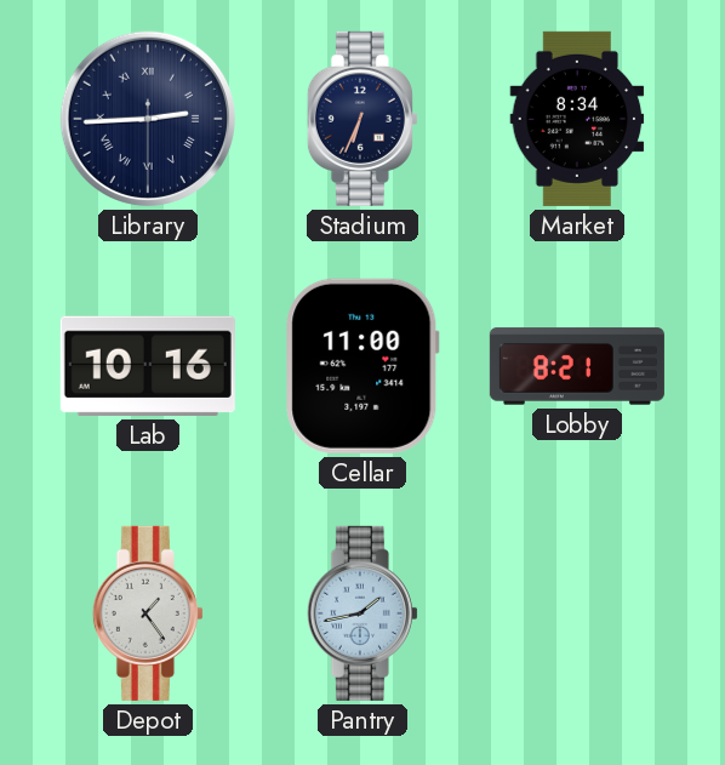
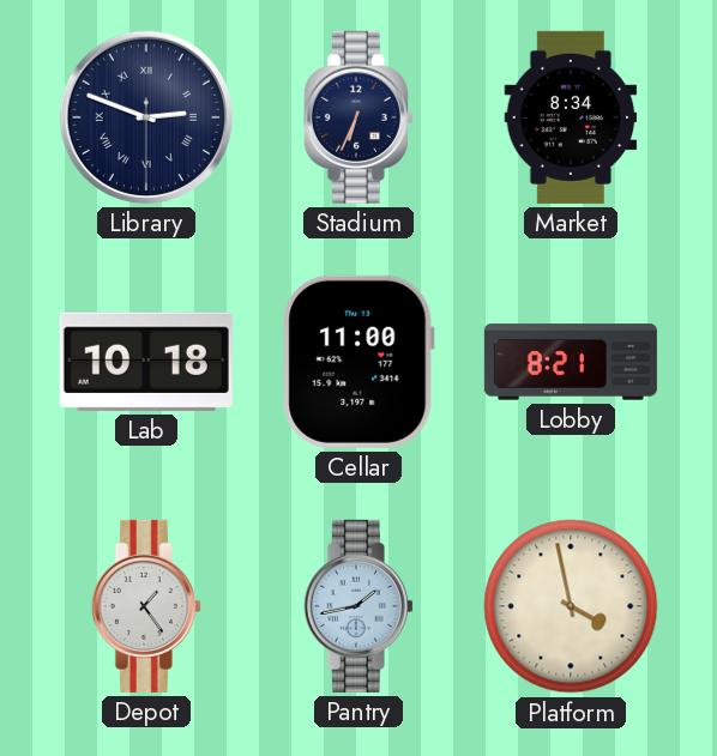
Library: 2:44 -> 2:48
Lab: 10:16 -> 10:18
Platform: none -> 3:58
